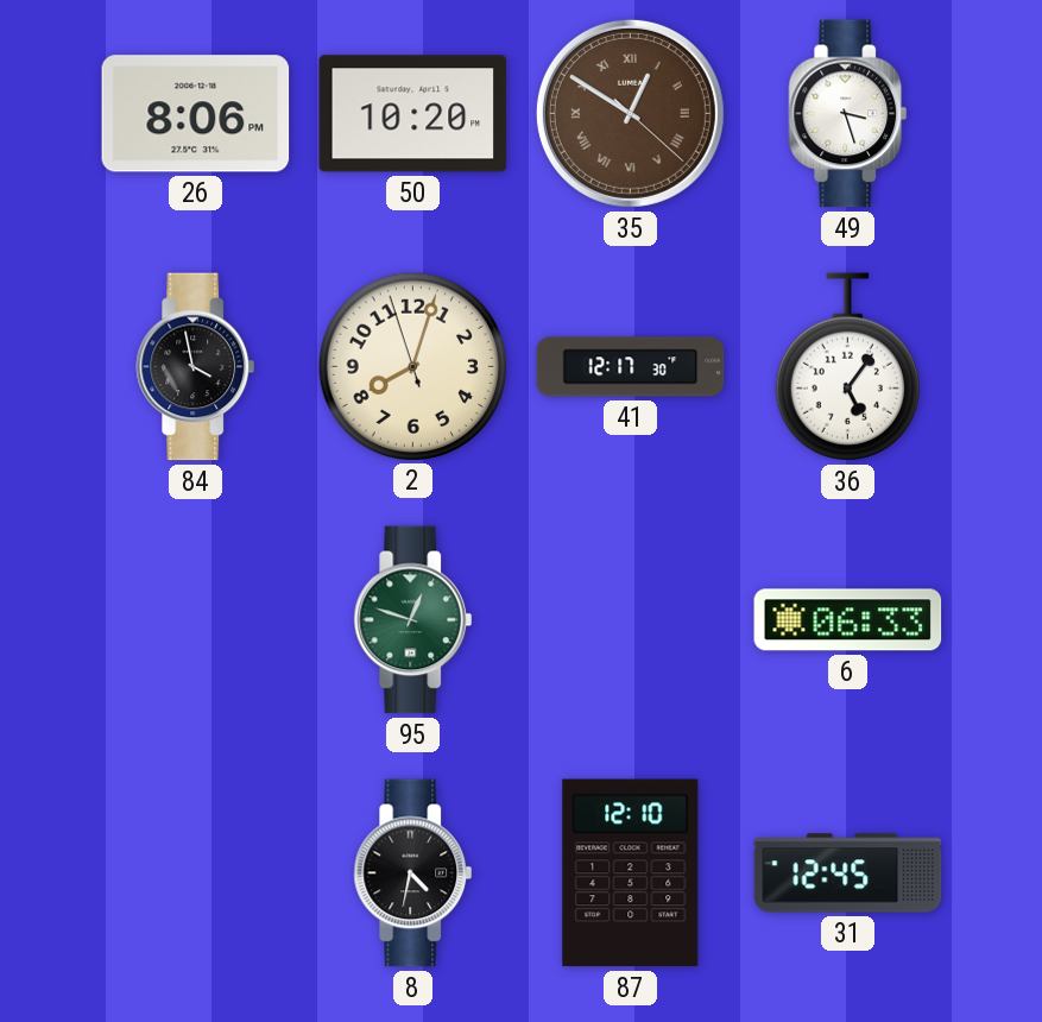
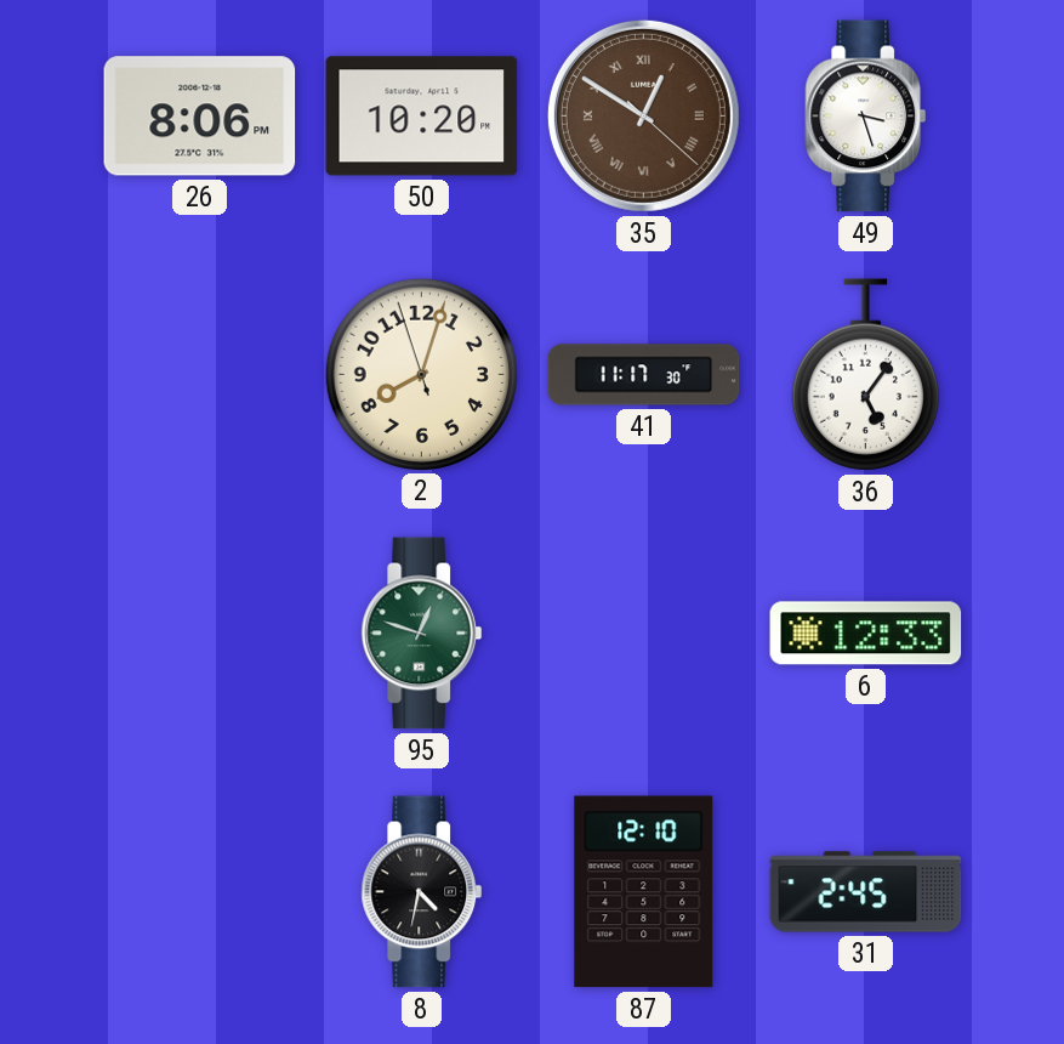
84: 3:58 -> none
41: 12:17 -> 11:17
6: 06:33 -> 12:33
31: 12:45 -> 2:45
